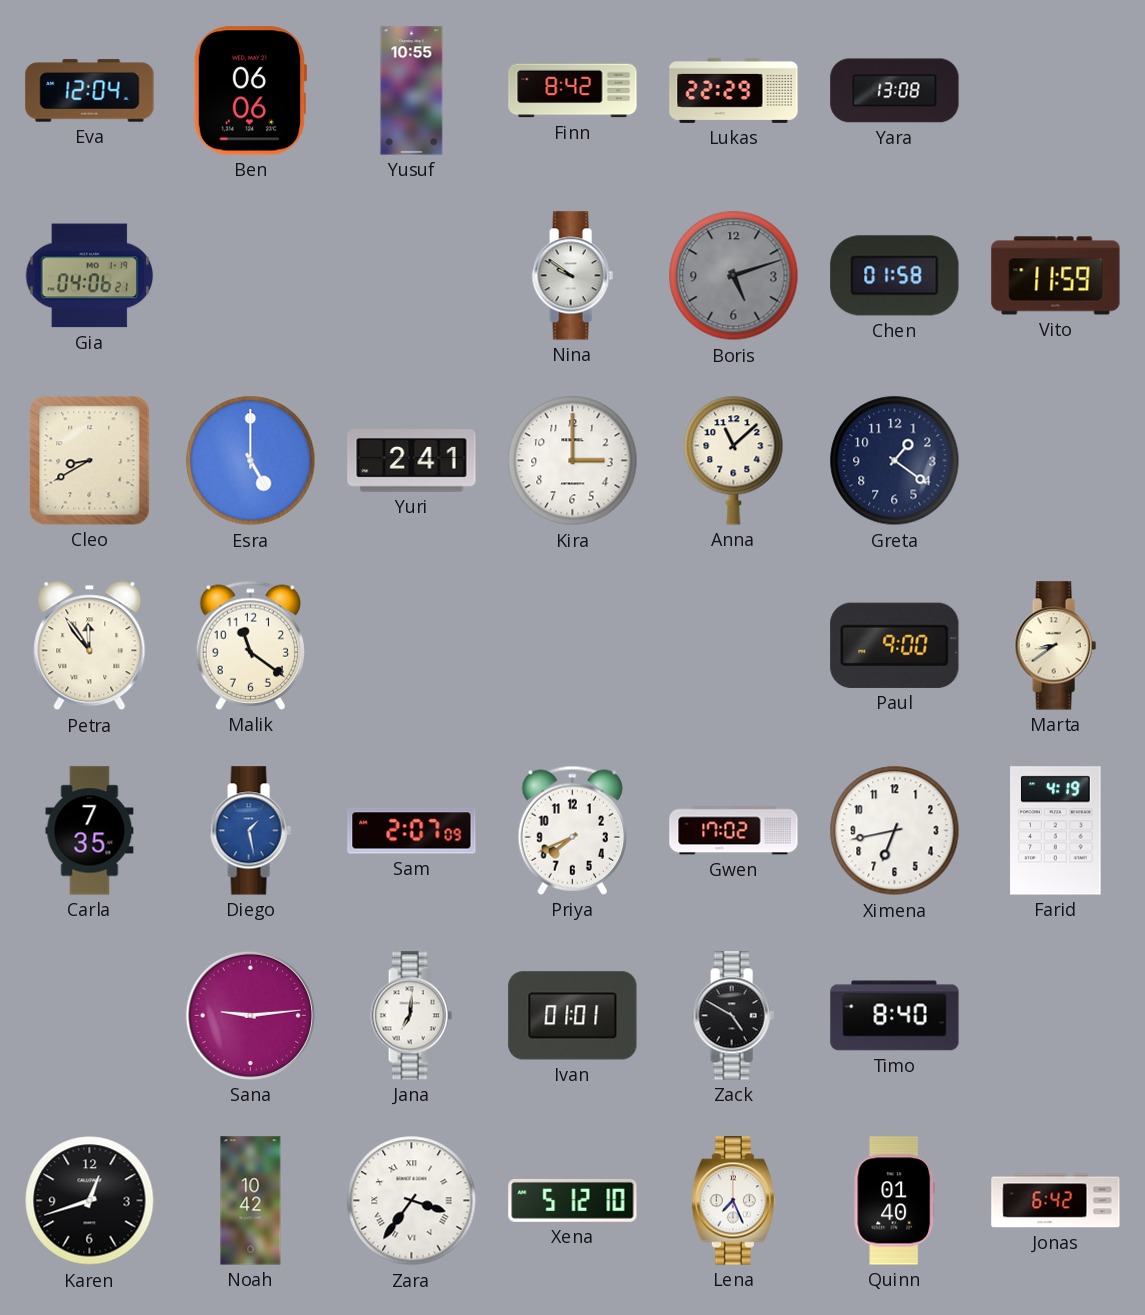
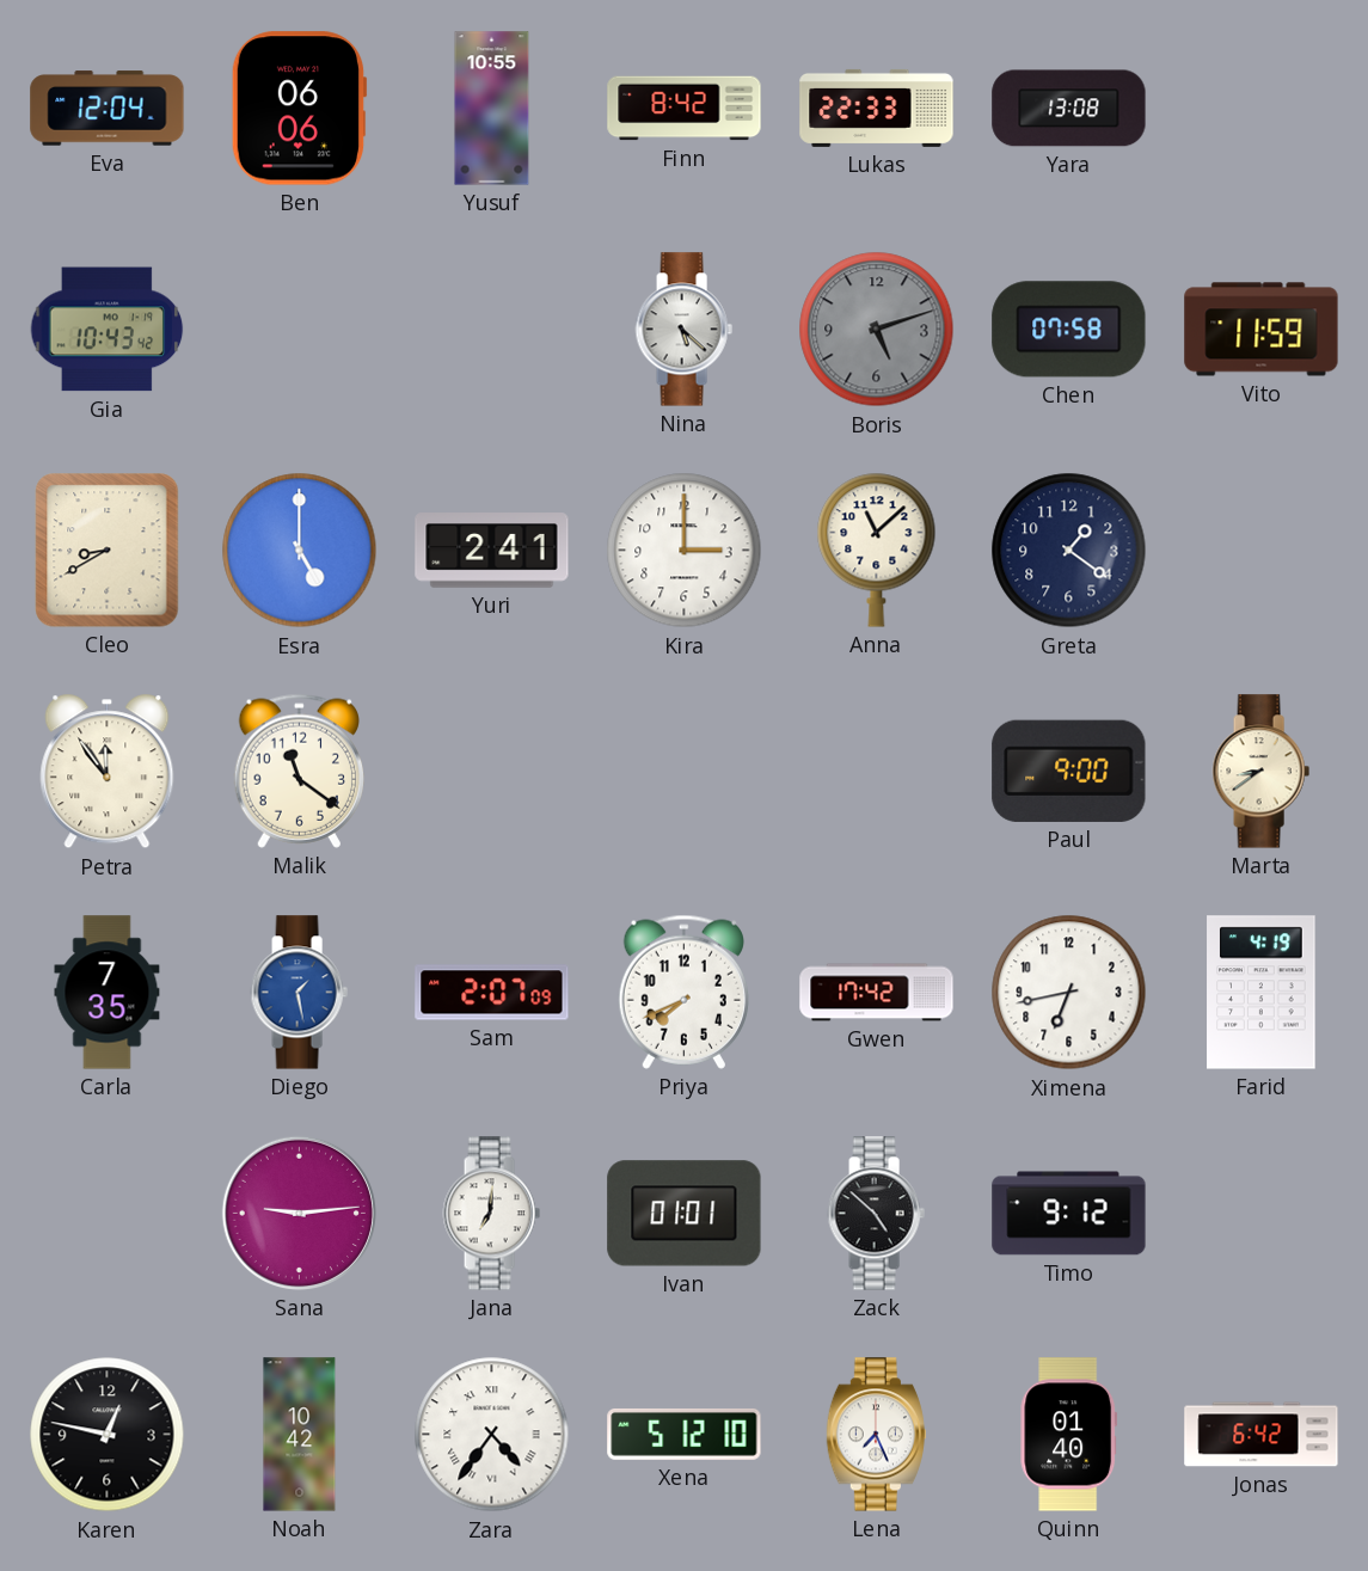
Lukas: 22:29 -> 22:33
Gia: 04:06 -> 10:43
Nina: 9:51 -> 5:22
Chen: 01:58 -> 07:58
Gwen: 17:02 -> 17:42
Zack: 4:50 -> 4:52
Timo: 8:40 -> 9:12
Karen: 12:42 -> 12:47
Zara: 3:36 -> 4:36
